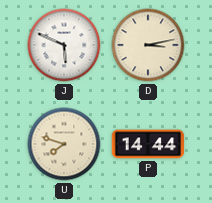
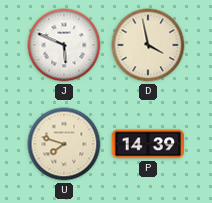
D: 3:13 -> 3:58
P: 14:44 -> 14:39
